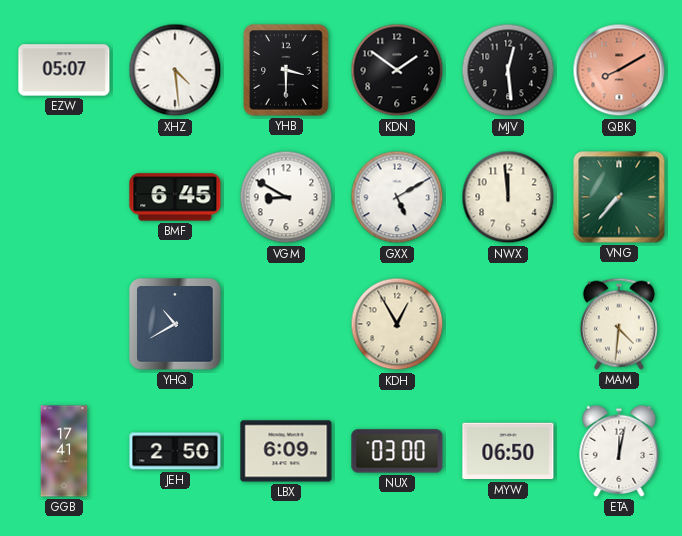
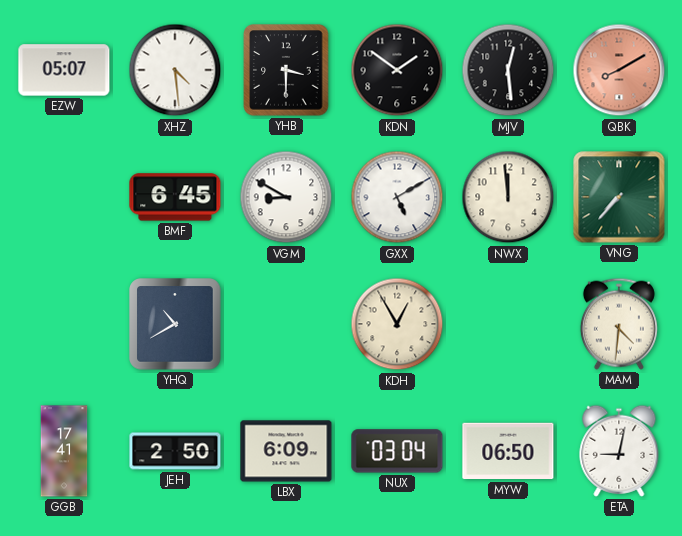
NUX: 03:00 -> 03:04
ETA: 12:02 -> 9:02
